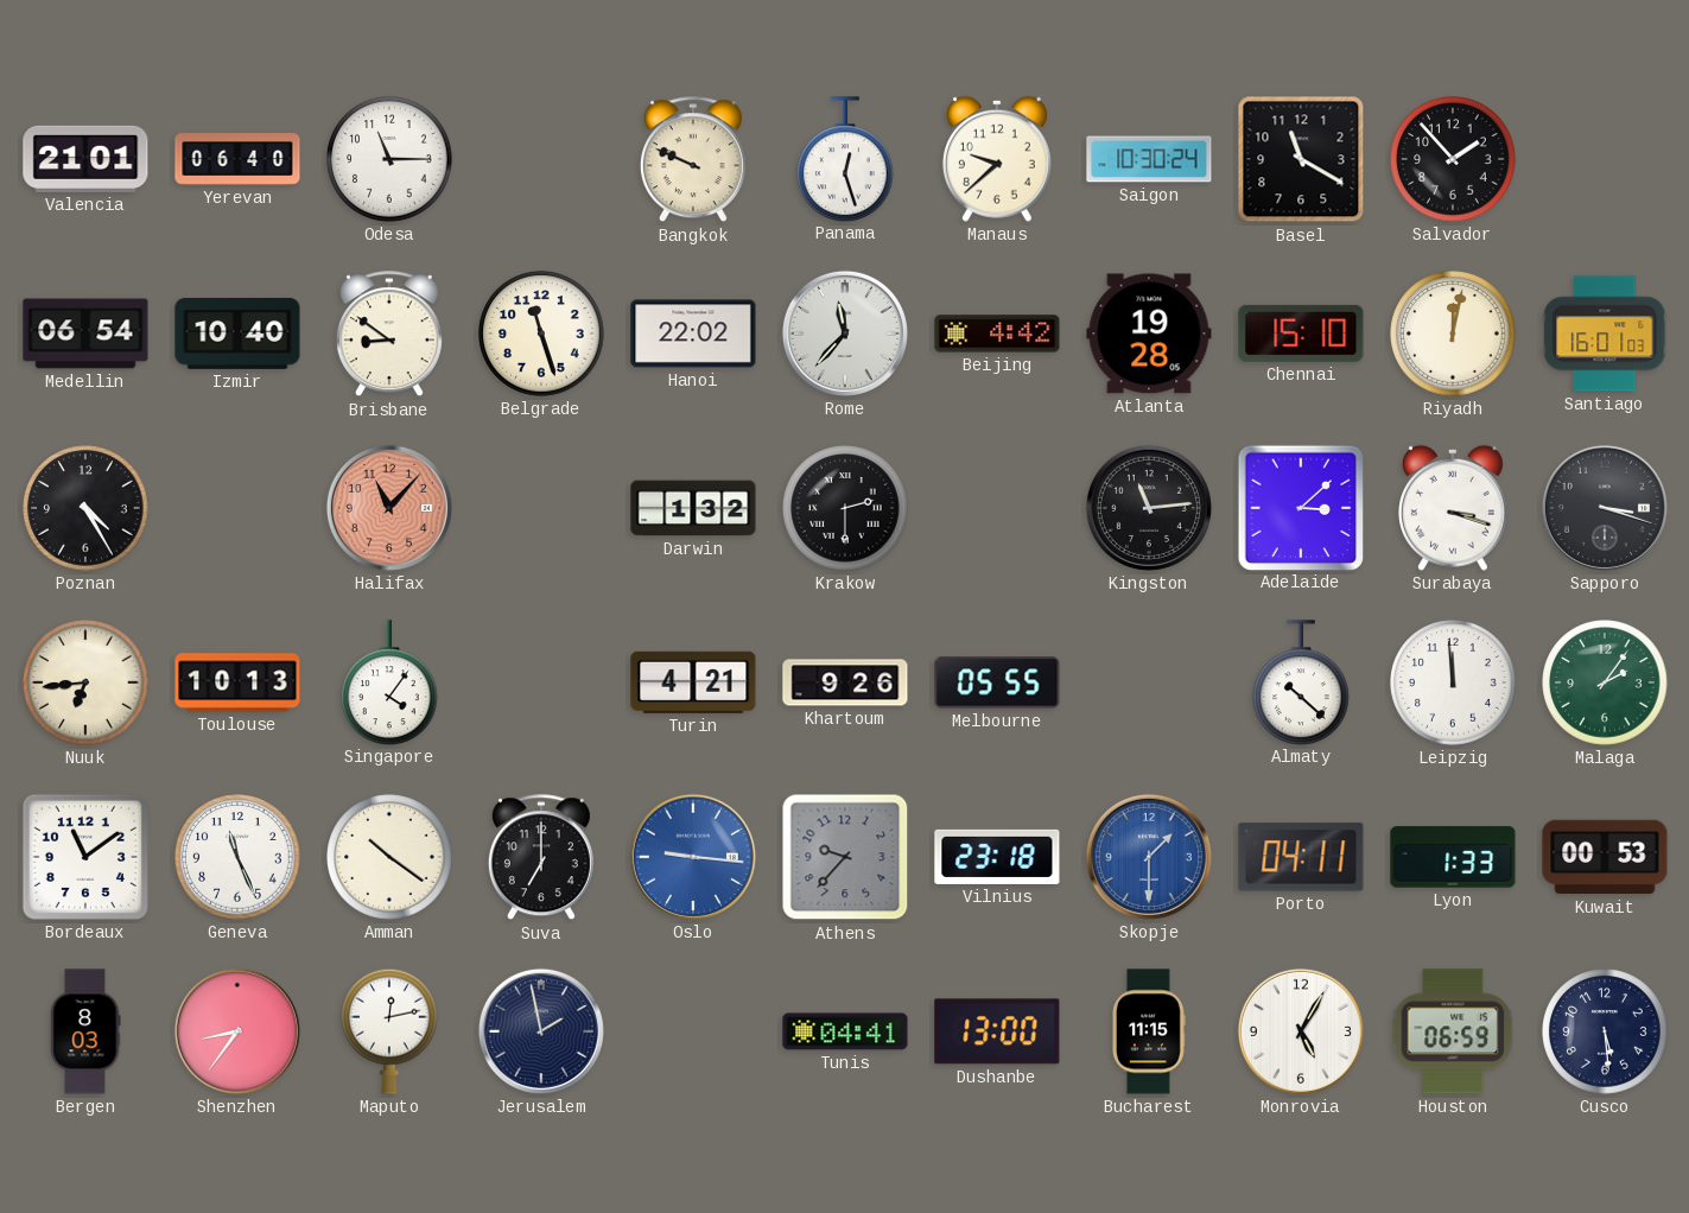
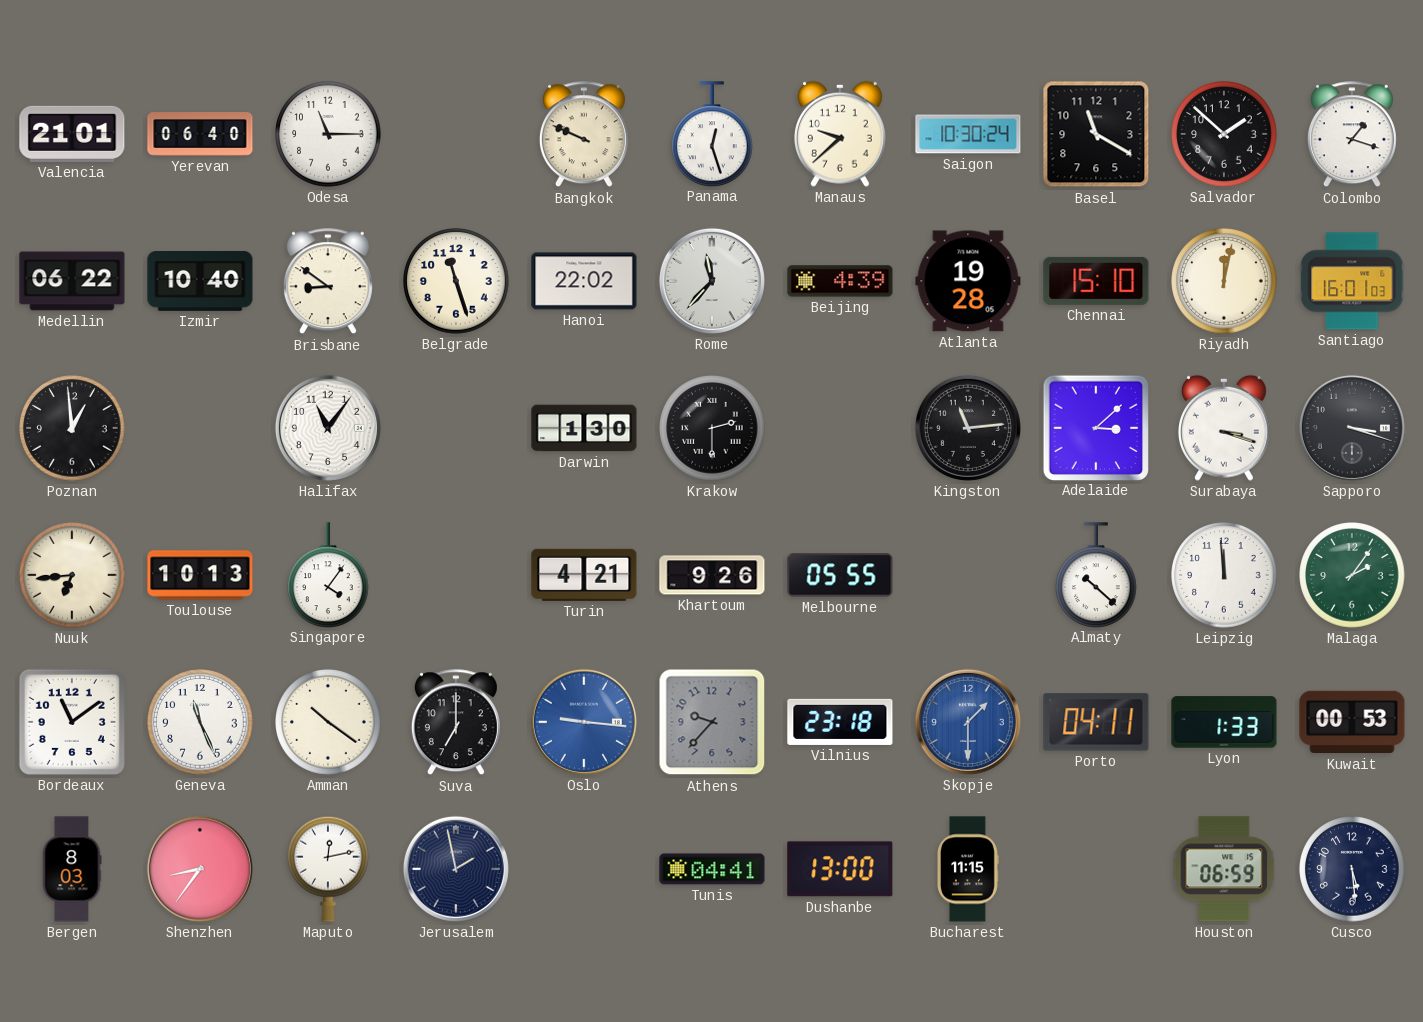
Salvador: 1:53 -> 1:52
Colombo: none -> 1:18
Medellin: 06:54 -> 06:22
Beijing: 4:42 -> 4:39
Poznan: 4:25 -> 12:59
Halifax: 11:07 -> 11:06
Halifax dial: salmon -> white
Darwin: 1:32 -> 1:30
Monrovia: 5:05 -> none
